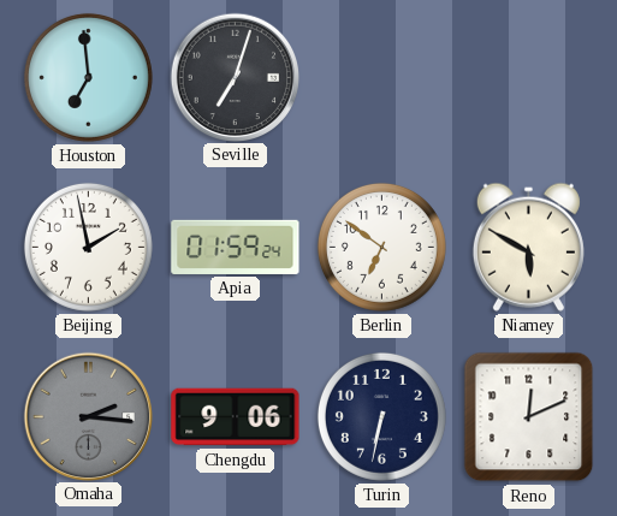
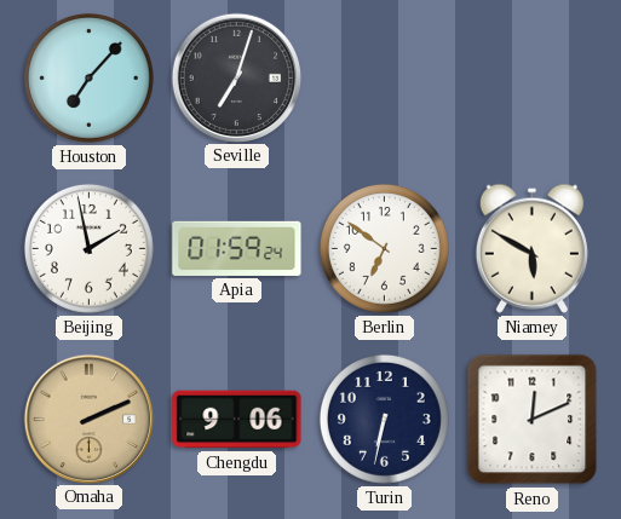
Houston: 6:59 -> 7:07
Omaha: 2:16 -> 2:11
Omaha dial: grey -> champagne
